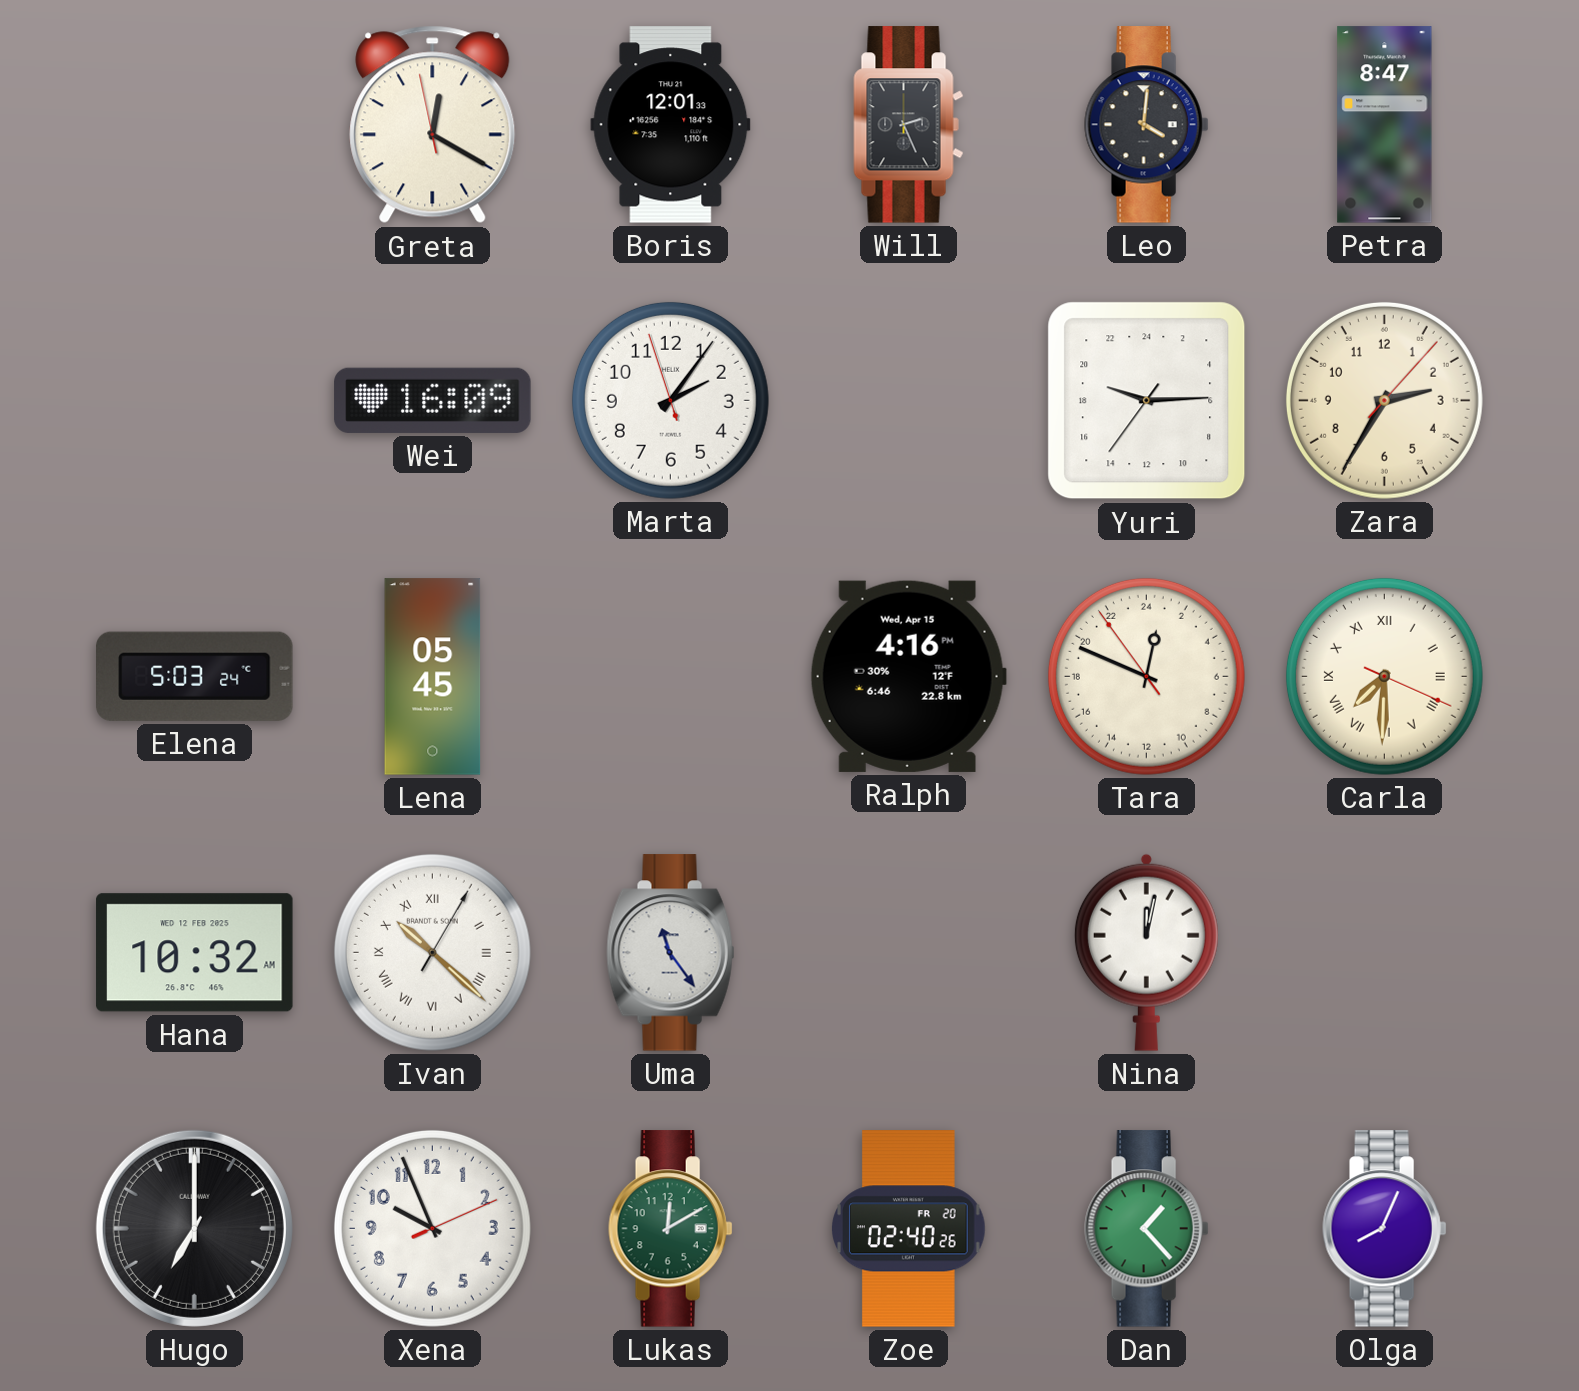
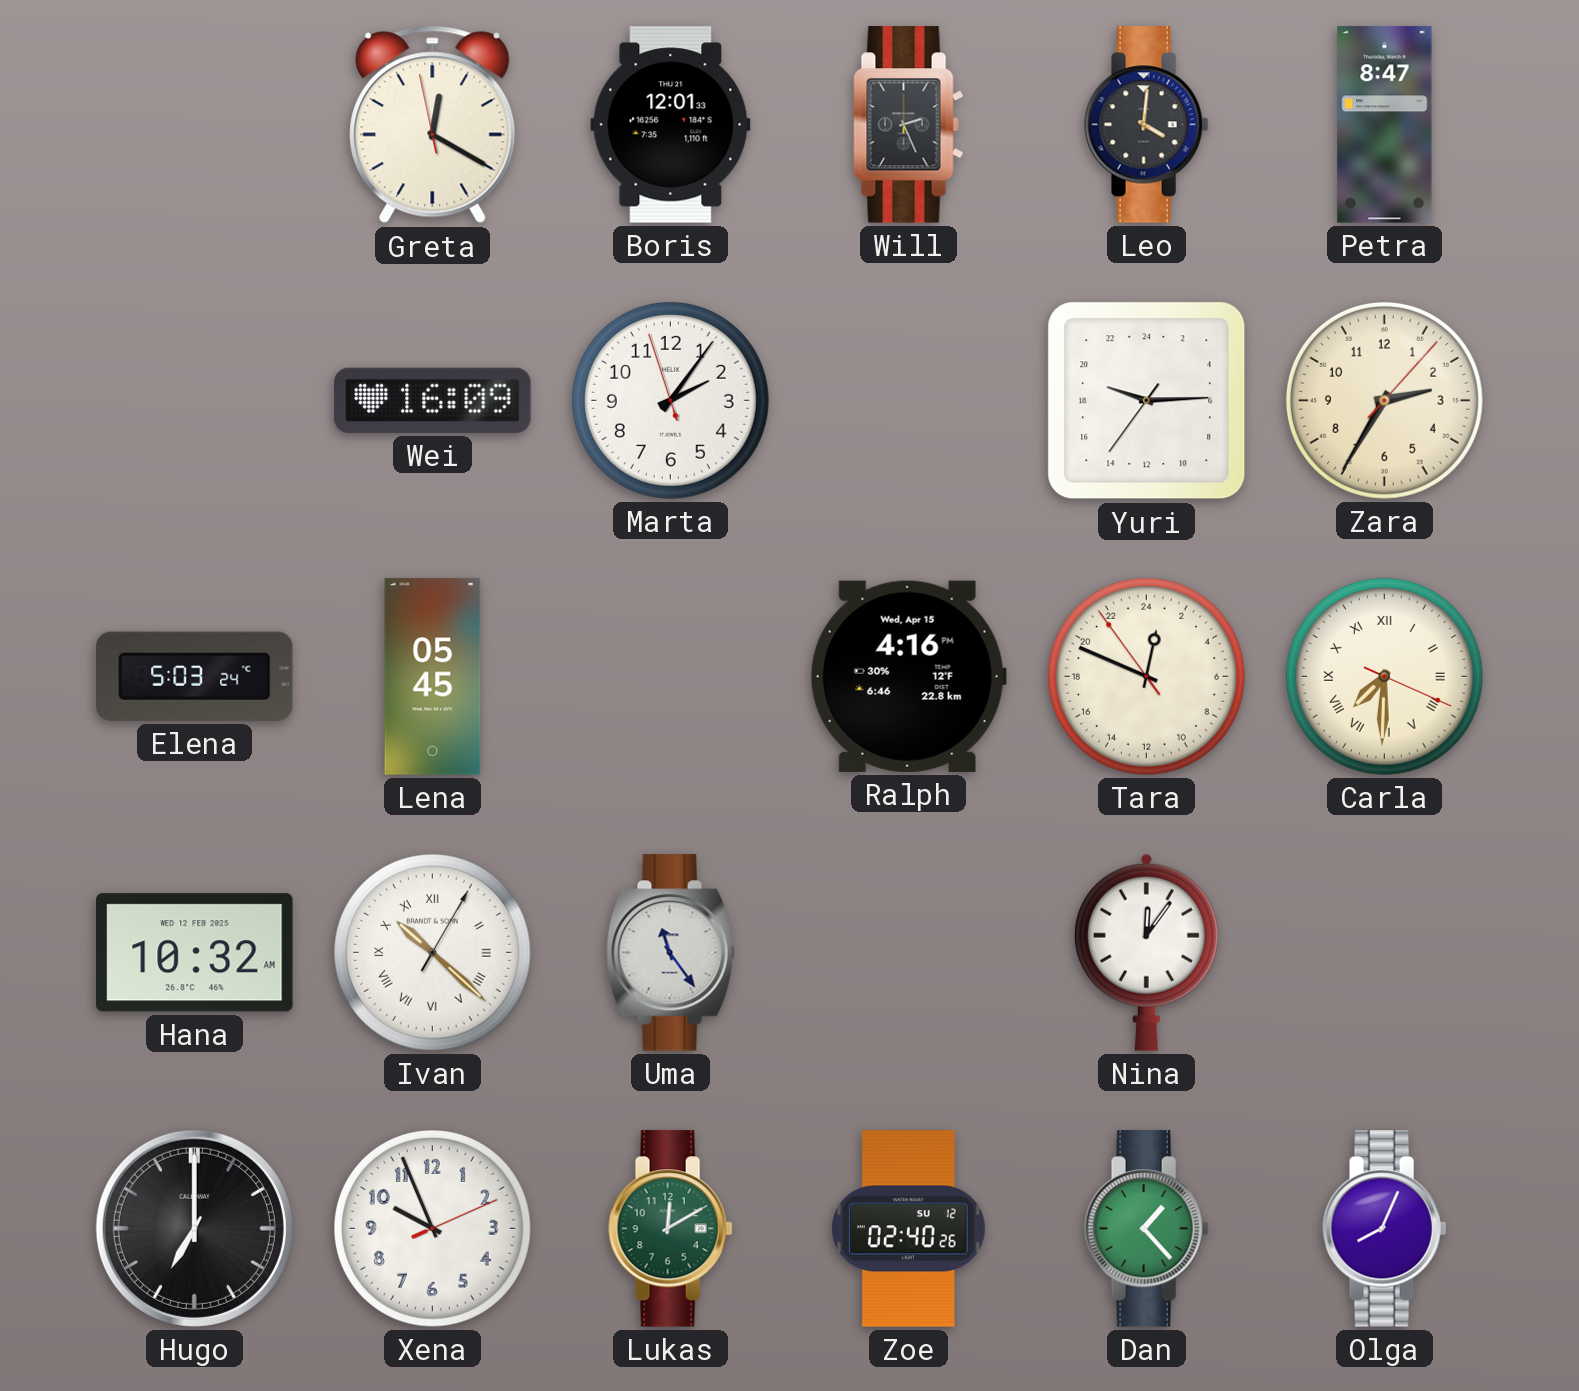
Nina: 12:02 -> 12:06
Zoe date: FR 20 -> SU 12
